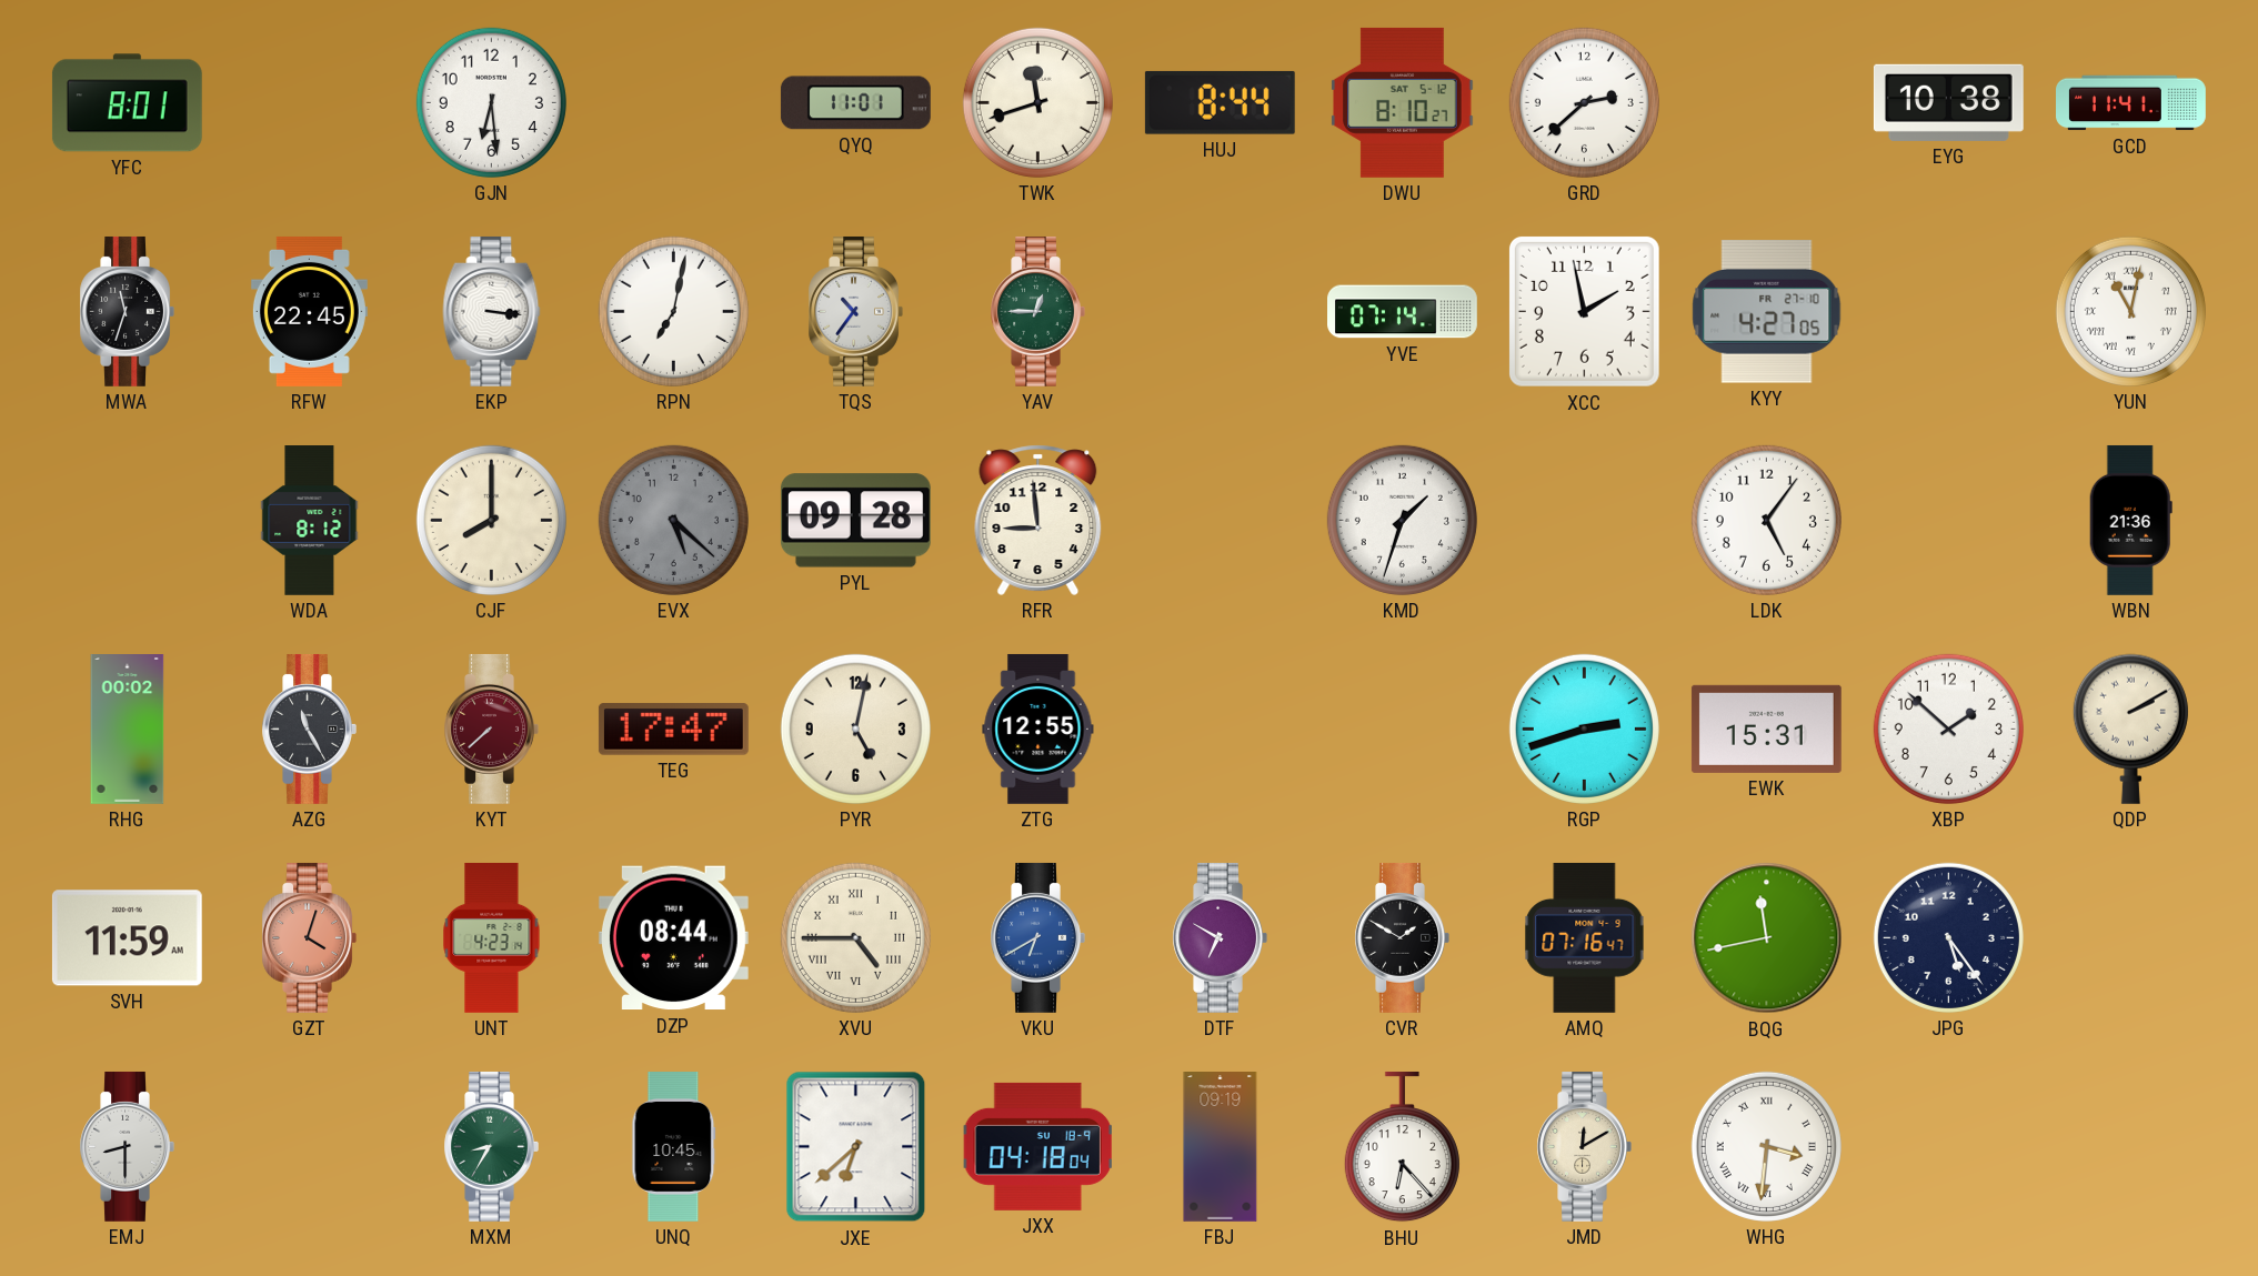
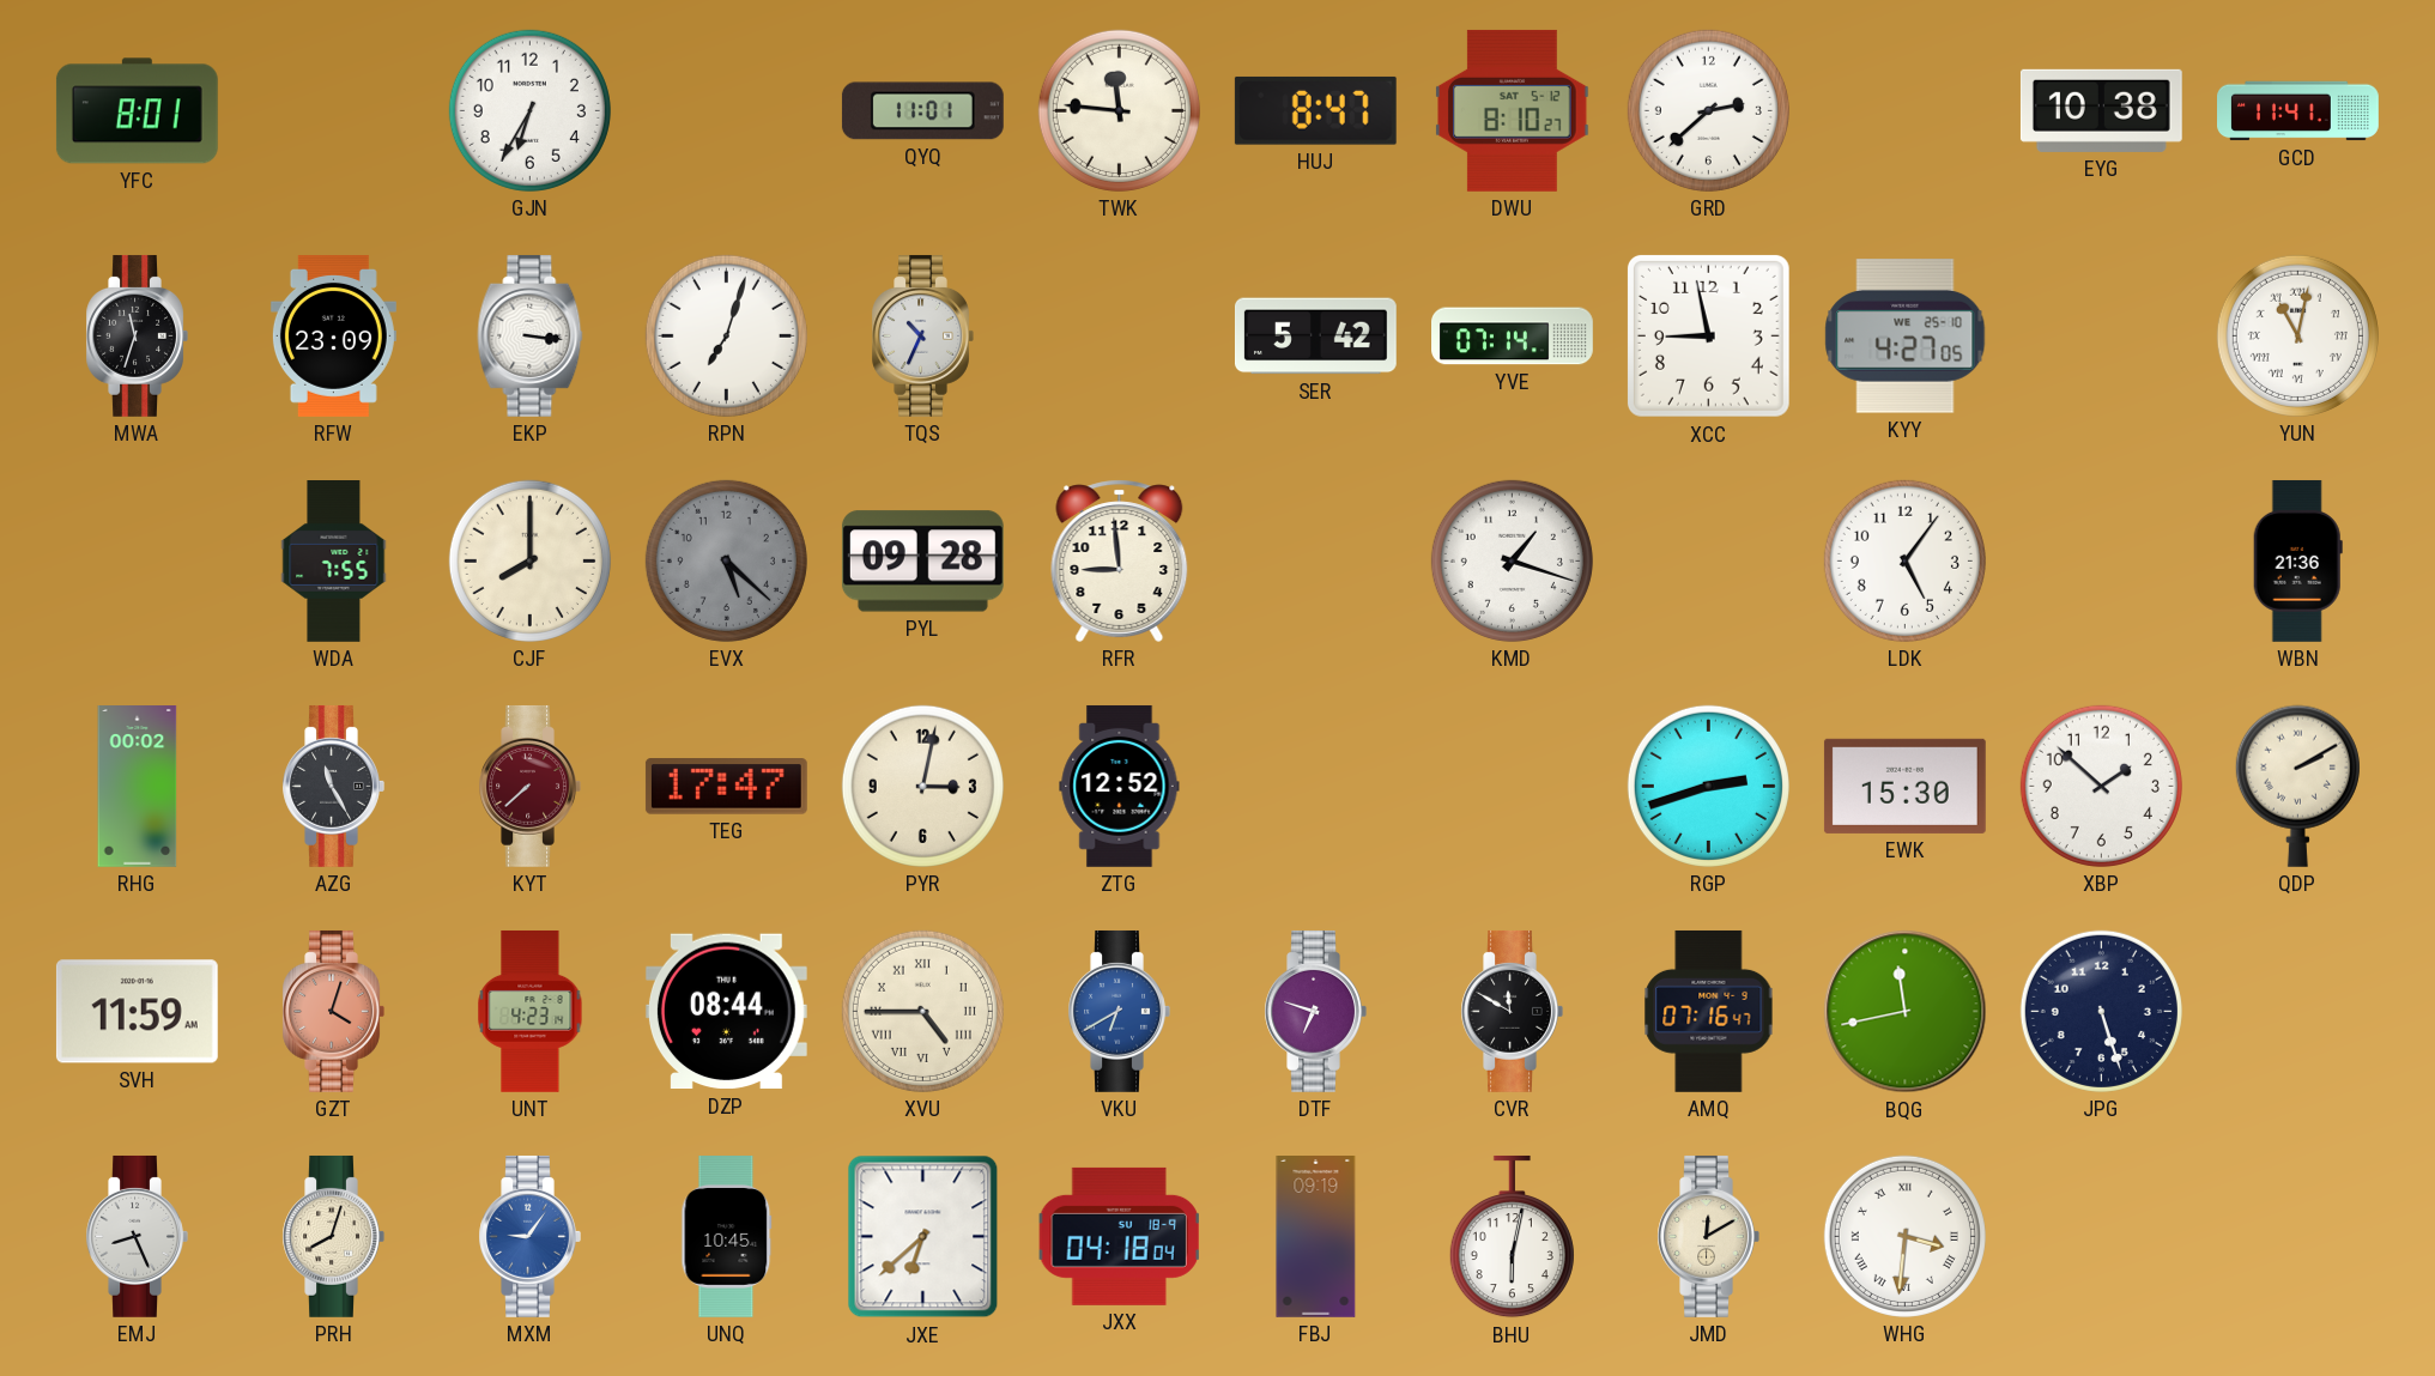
GJN: 6:29 -> 6:35
TWK: 11:42 -> 11:46
HUJ: 8:44 -> 8:47
RFW: 22:45 -> 23:09
RPN: 7:02 -> 7:03
TQS: 10:36 -> 10:34
YAV: 12:45 -> none
SER: none -> 5:42
XCC: 1:58 -> 8:58
KYY date: FR 27-10 -> WE 25-10
WDA: 8:12 -> 7:55
KMD: 1:33 -> 1:18
PYR: 5:02 -> 3:02
ZTG: 12:55 -> 12:52
EWK: 15:31 -> 15:30
DTF: 6:50 -> 6:48
CVR: 1:50 -> 11:50
JPG: 5:24 -> 5:27
EMJ: 8:30 -> 8:26
PRH: none -> 8:03
MXM: 8:35 -> 9:06
MXM dial: green -> blue
BHU: 6:23 -> 6:02
